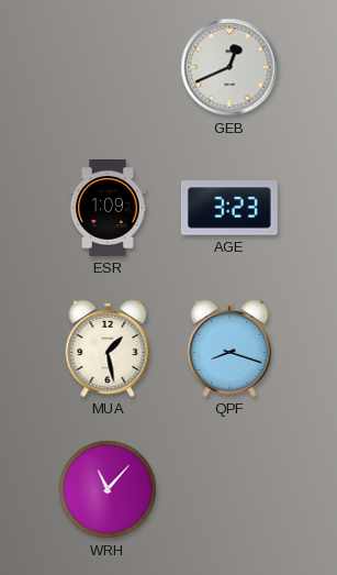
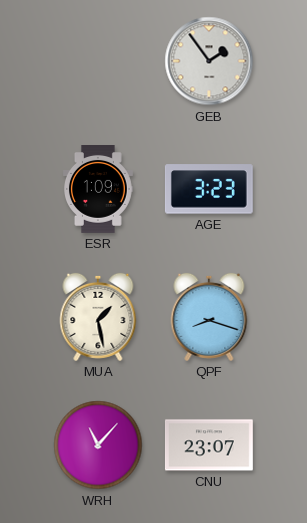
GEB: 12:41 -> 1:54
CNU: none -> 23:07
